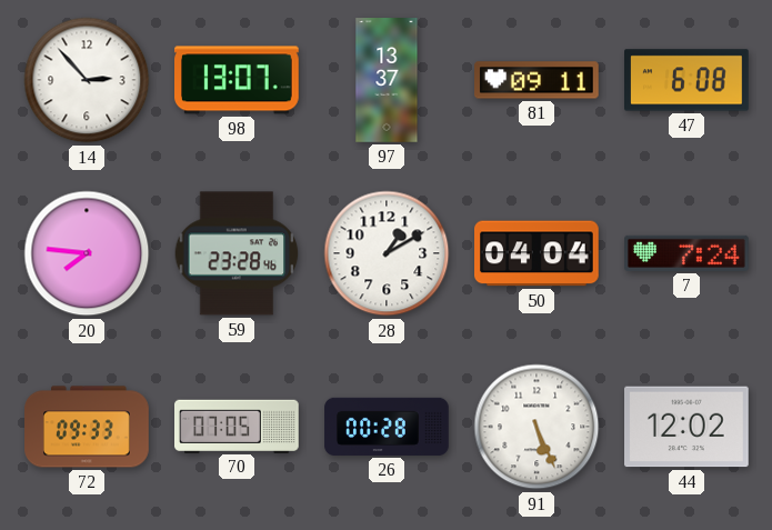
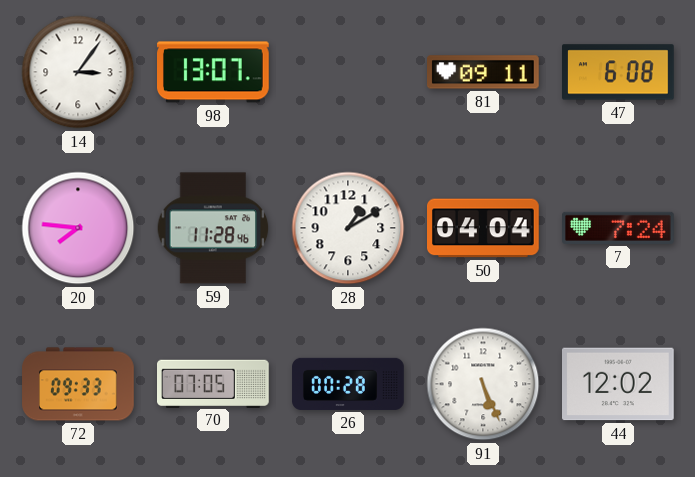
14: 2:53 -> 3:06
97: 13:37 -> none
59: 23:28 -> 11:28
